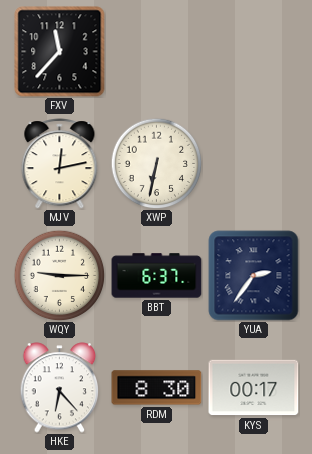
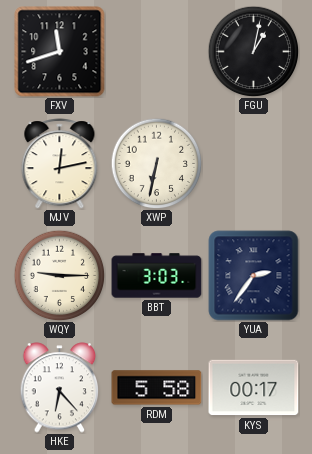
FXV: 11:37 -> 11:42
FGU: none -> 1:02
BBT: 6:37 -> 3:03
RDM: 8:30 -> 5:58
